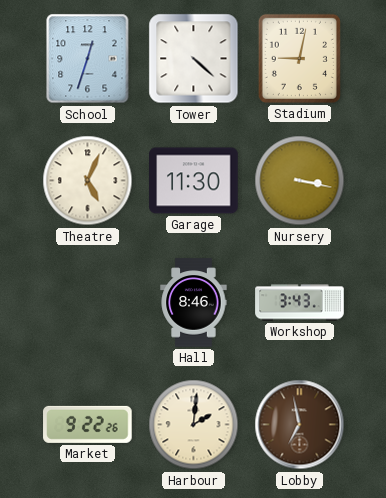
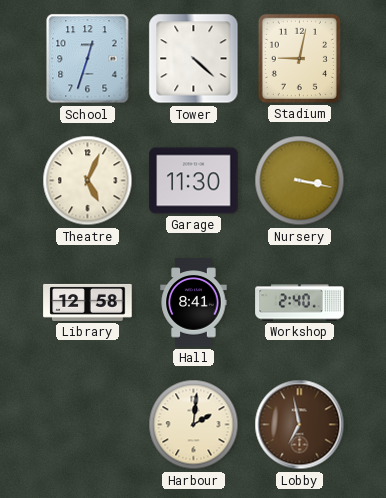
Library: none -> 12:58
Hall: 8:46 -> 8:41
Workshop: 3:43 -> 2:40
Market: 9:22 -> none
